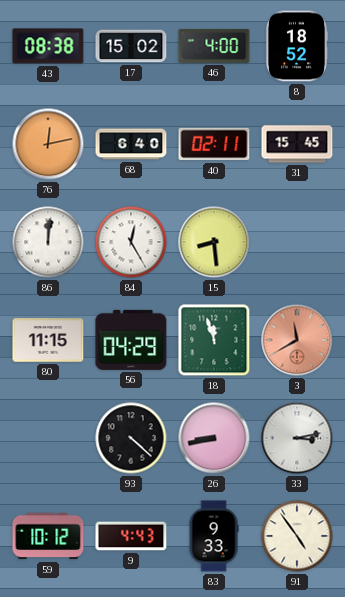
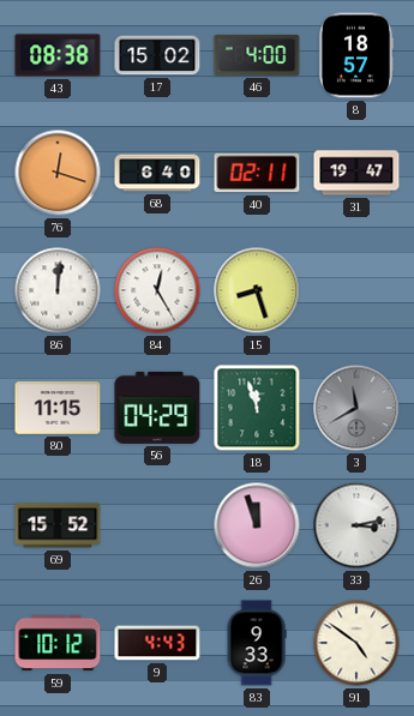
8: 18:52 -> 18:57
76: 12:13 -> 12:18
31: 15:45 -> 19:47
15: 8:29 -> 8:27
3 dial: salmon -> grey
69: none -> 15:52
93: 4:22 -> none
26: 8:43 -> 11:57
91: 4:54 -> 4:51
